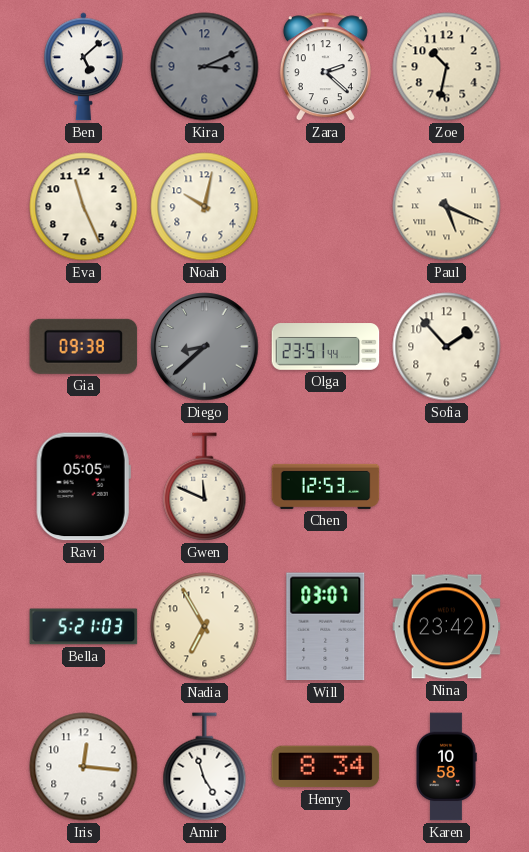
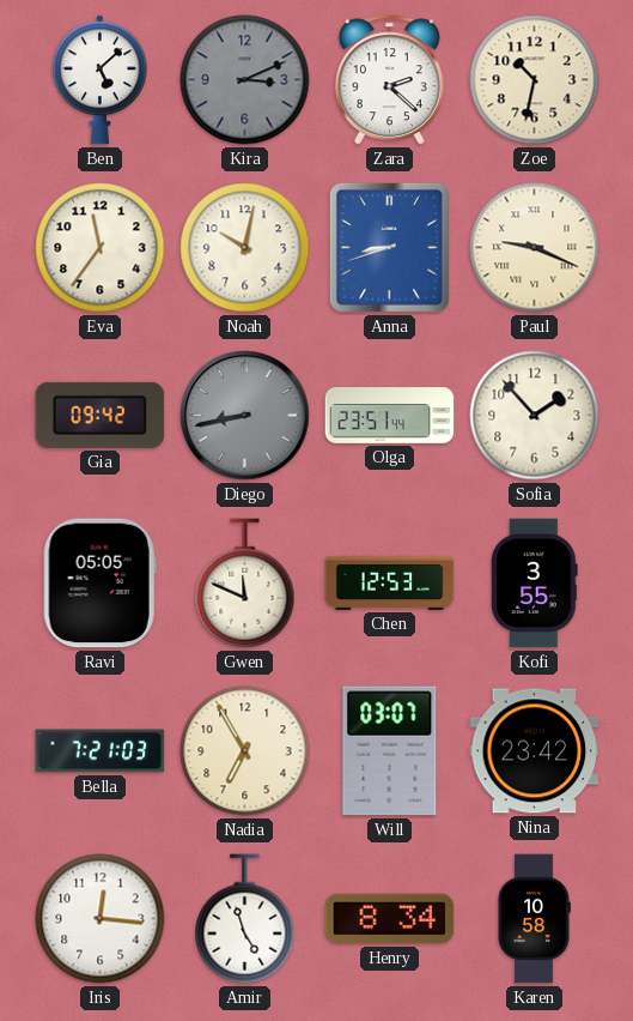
Eva: 11:26 -> 11:36
Anna: none -> 8:42
Paul: 5:19 -> 9:19
Gia: 09:38 -> 09:42
Diego: 8:38 -> 8:43
Kofi: none -> 3:55
Bella: 5:21 -> 7:21
